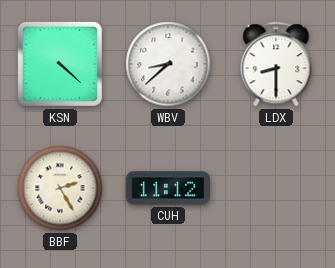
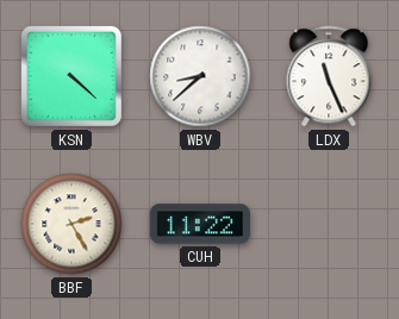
LDX: 8:30 -> 11:26
CUH: 11:12 -> 11:22
